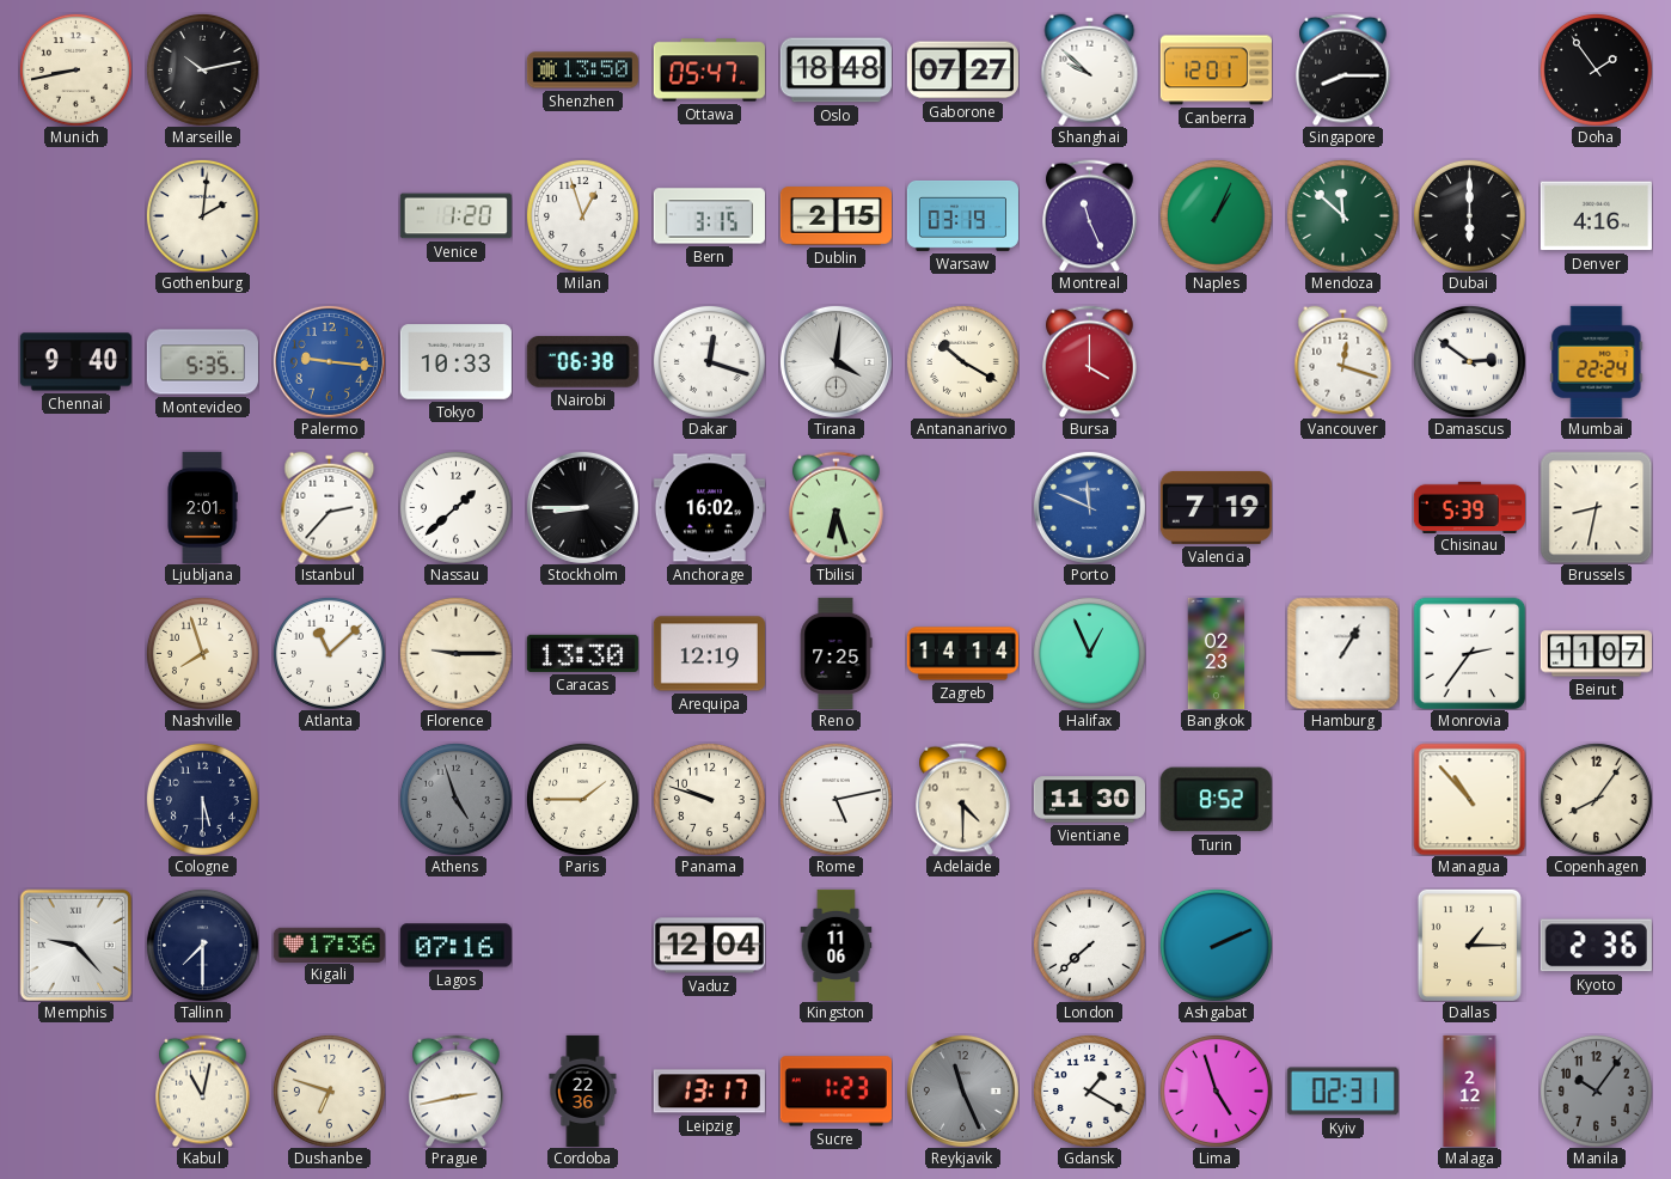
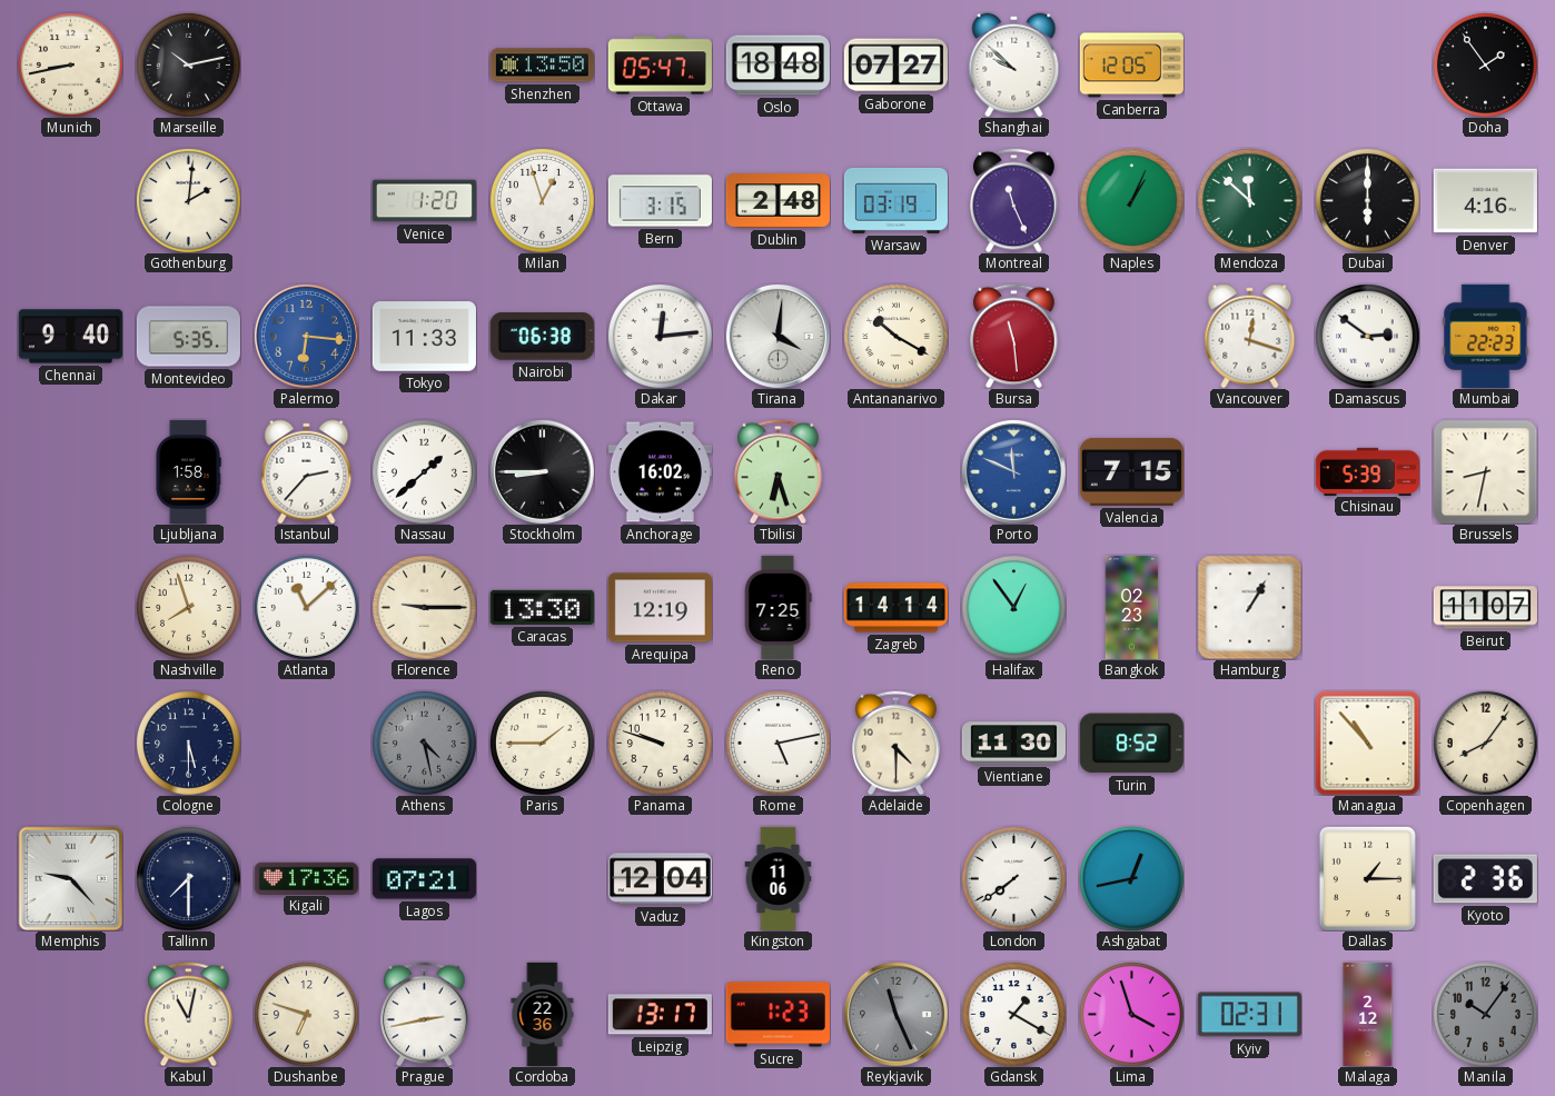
Canberra: 12:01 -> 12:05
Singapore: 8:15 -> none
Dublin: 2:15 -> 2:48
Palermo: 9:16 -> 6:16
Tokyo: 10:33 -> 11:33
Dakar: 12:18 -> 12:14
Bursa: 4:00 -> 11:29
Mumbai: 22:24 -> 22:23
Ljubljana: 2:01 -> 1:58
Valencia: 7:19 -> 7:15
Halifax: 12:56 -> 12:54
Monrovia: 2:36 -> none
Athens: 4:57 -> 4:28
Lagos: 07:16 -> 07:21
London: 7:38 -> 7:39
Ashgabat: 2:11 -> 12:43
Lima: 4:57 -> 3:57
